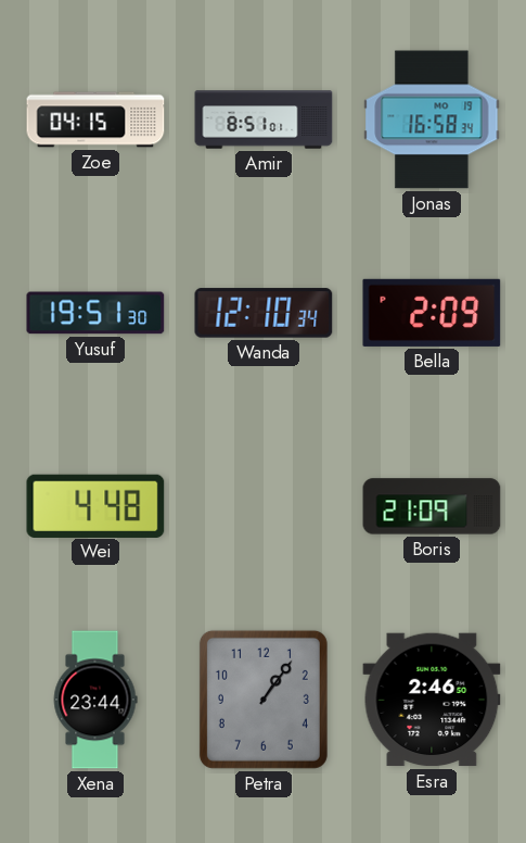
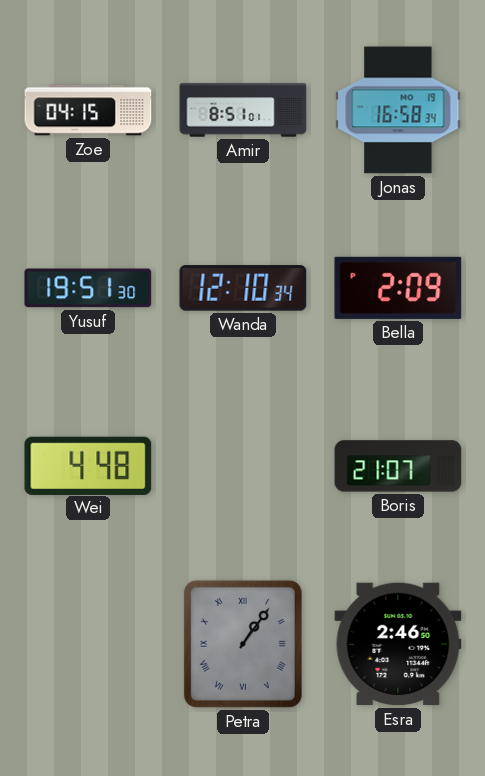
Boris: 21:09 -> 21:07
Xena: 23:44 -> none
Petra numerals: Arabic -> Roman
